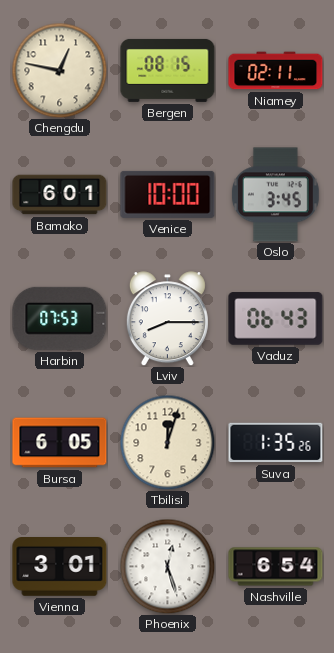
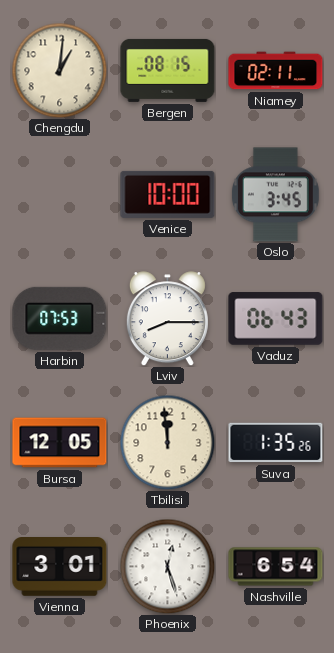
Chengdu: 12:47 -> 1:01
Bamako: 6:01 -> none
Bursa: 6:05 -> 12:05
Tbilisi: 12:03 -> 11:59
